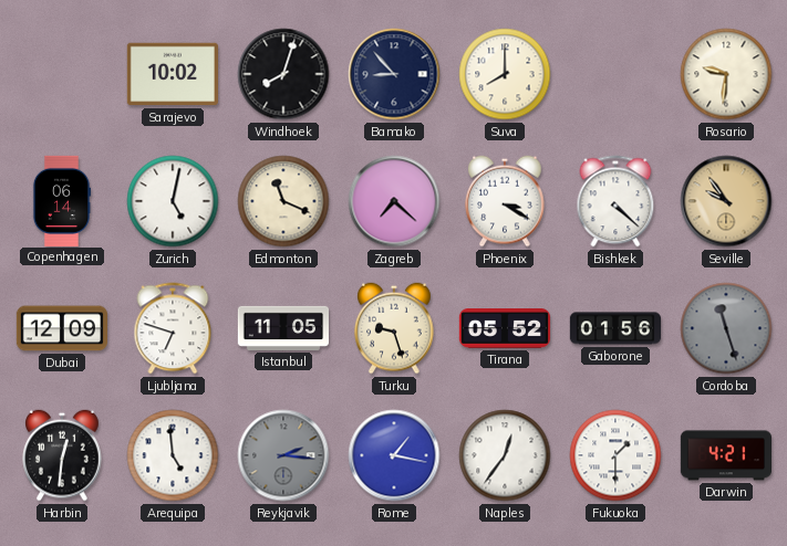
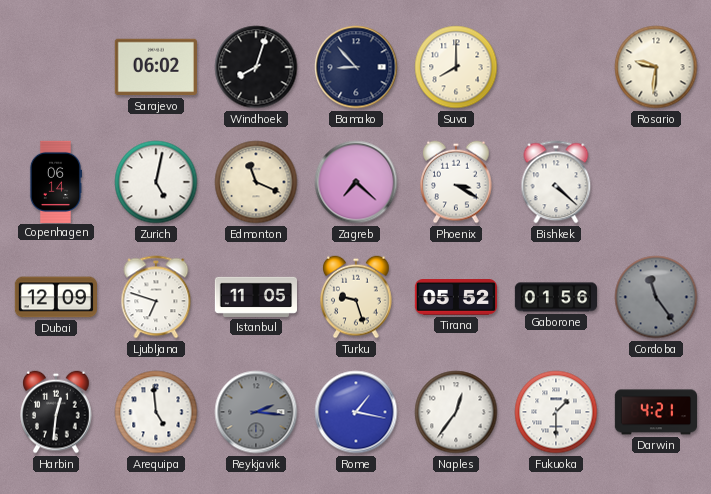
Sarajevo: 10:02 -> 06:02
Seville: 9:54 -> none
Cordoba: 11:27 -> 11:24
